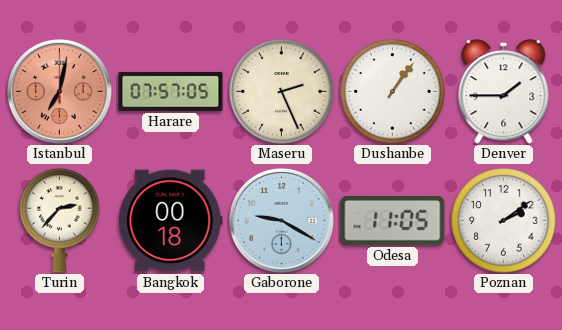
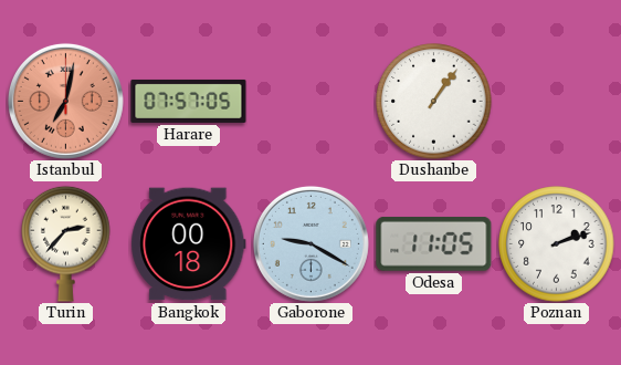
Maseru: 2:26 -> none
Denver: 1:45 -> none
Poznan: 2:09 -> 2:12
